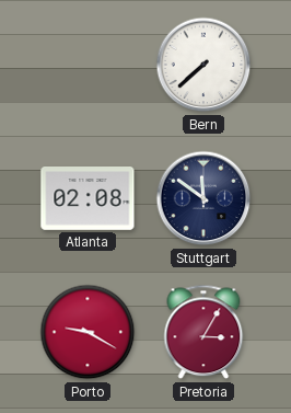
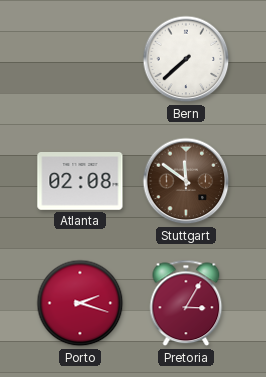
Stuttgart dial: navy -> brown
Porto: 9:20 -> 2:18
